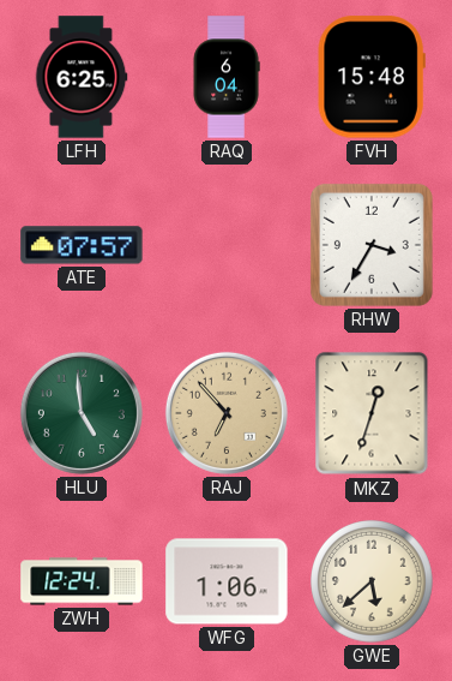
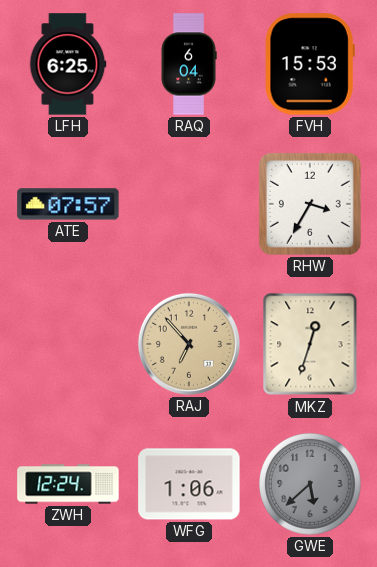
FVH: 15:48 -> 15:53
HLU: 4:59 -> none
GWE dial: cream -> grey
